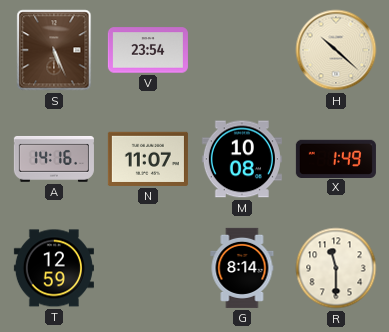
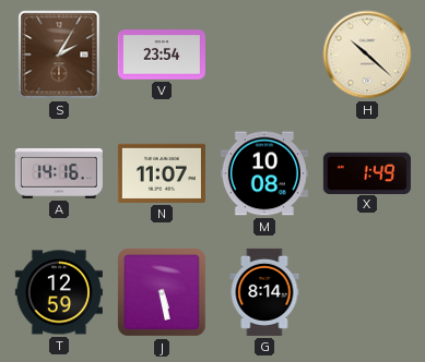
S: 5:26 -> 2:05
J: none -> 5:28
R: 11:30 -> none
